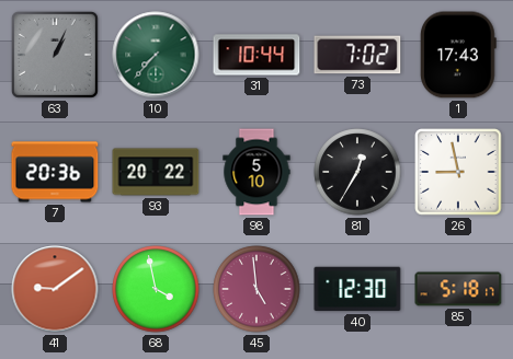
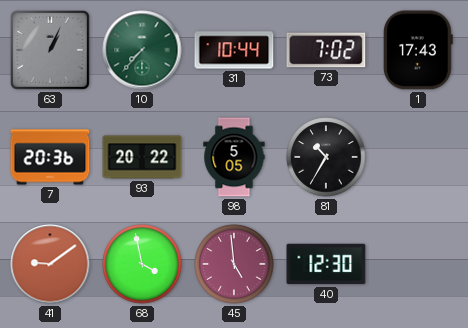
98: 5:10 -> 5:05
81: 12:35 -> 10:35
26: 8:58 -> none
85: 5:18 -> none
